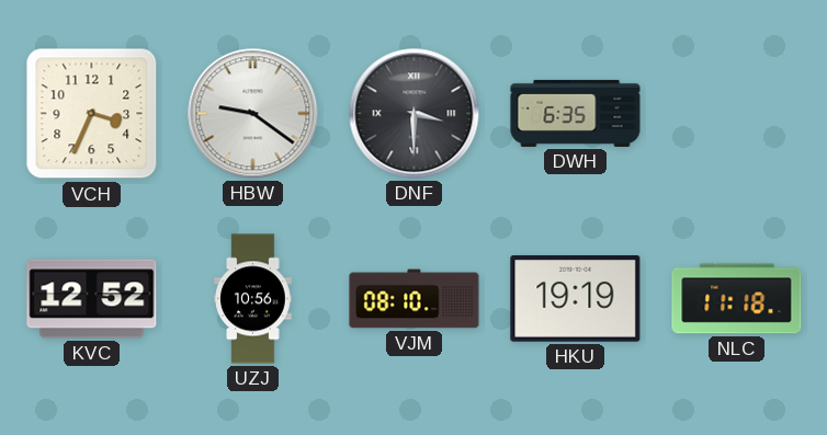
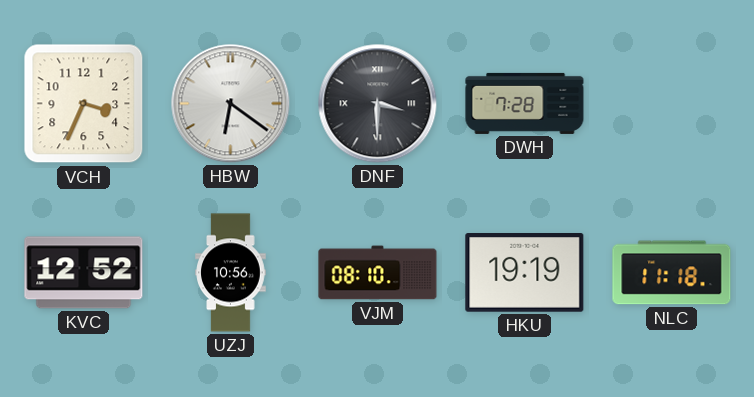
HBW: 9:21 -> 6:21
DWH: 6:35 -> 7:28
